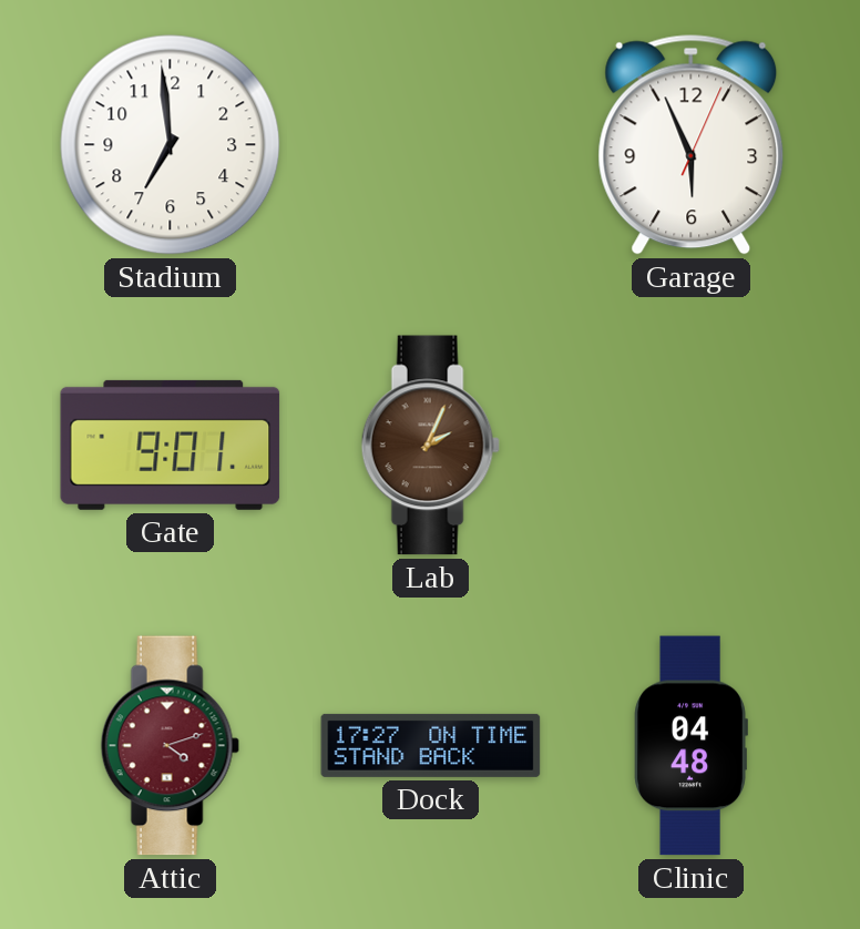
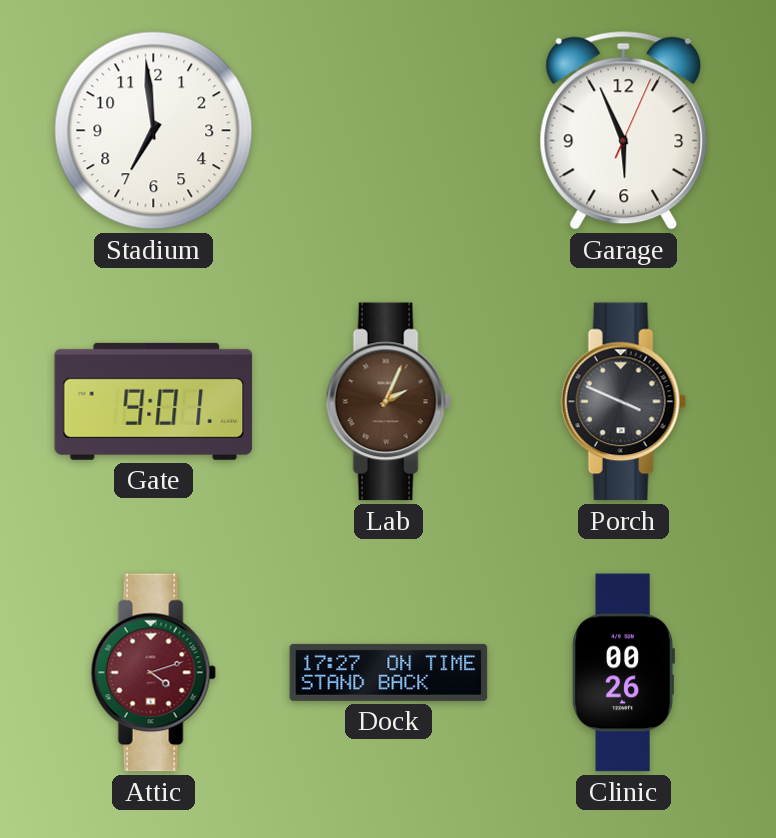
Porch: none -> 3:49
Clinic: 04:48 -> 00:26
